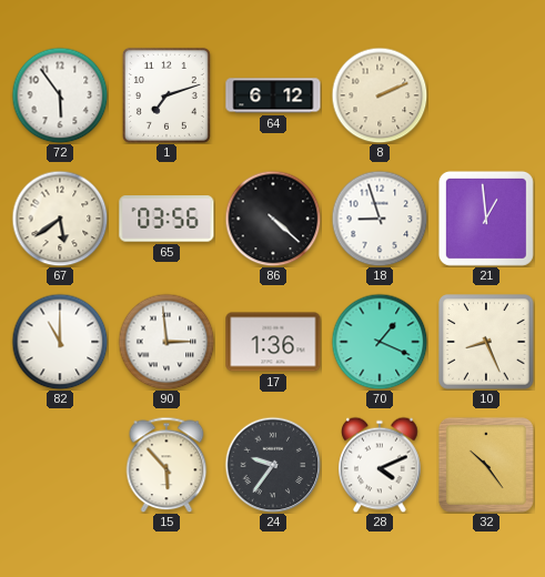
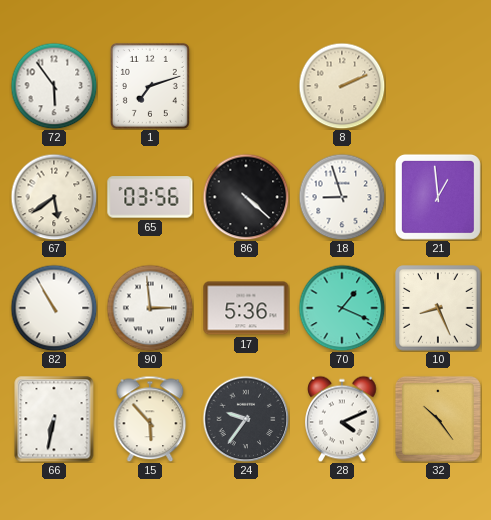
64: 6:12 -> none
82: 11:00 -> 10:55
17: 1:36 -> 5:36
66: none -> 6:32
